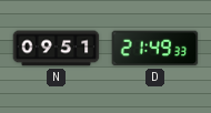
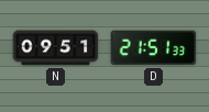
D: 21:49 -> 21:51
